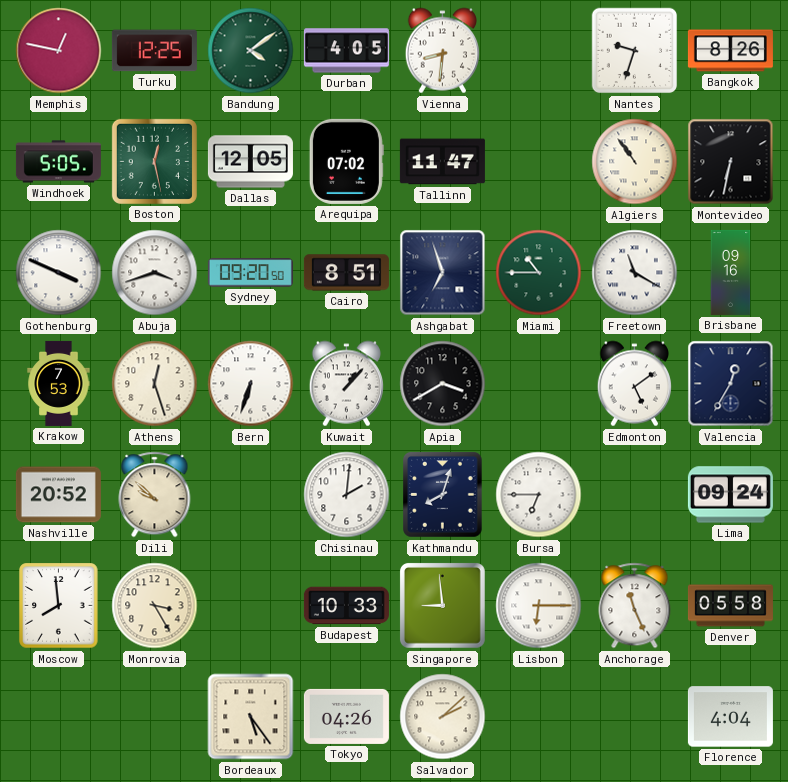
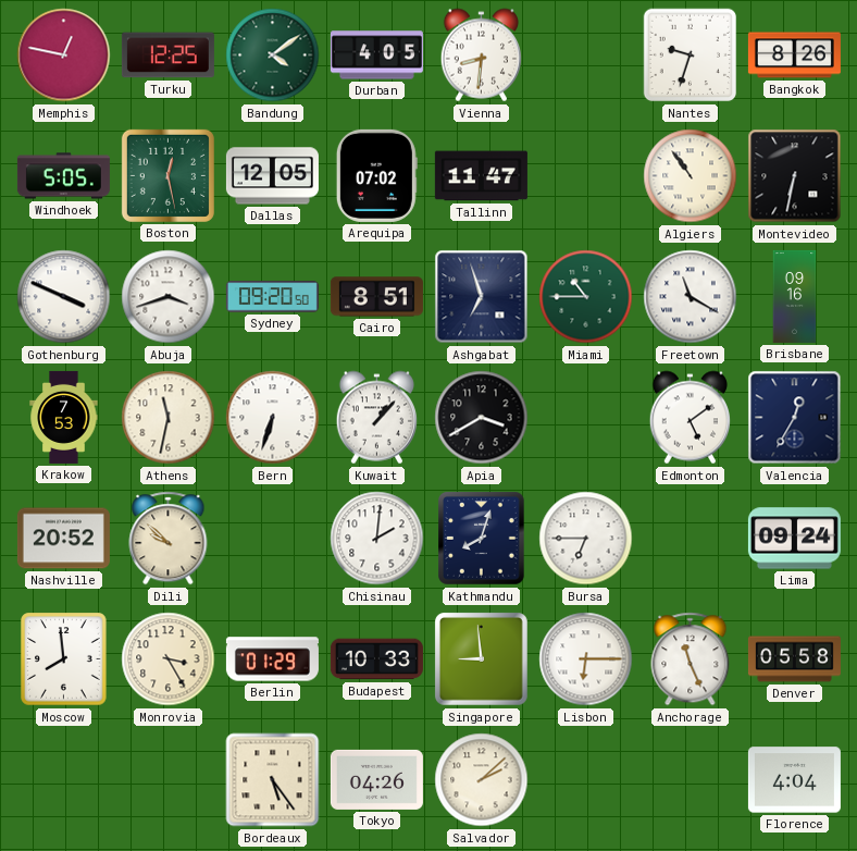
Athens: 12:27 -> 11:32
Berlin: none -> 01:29
